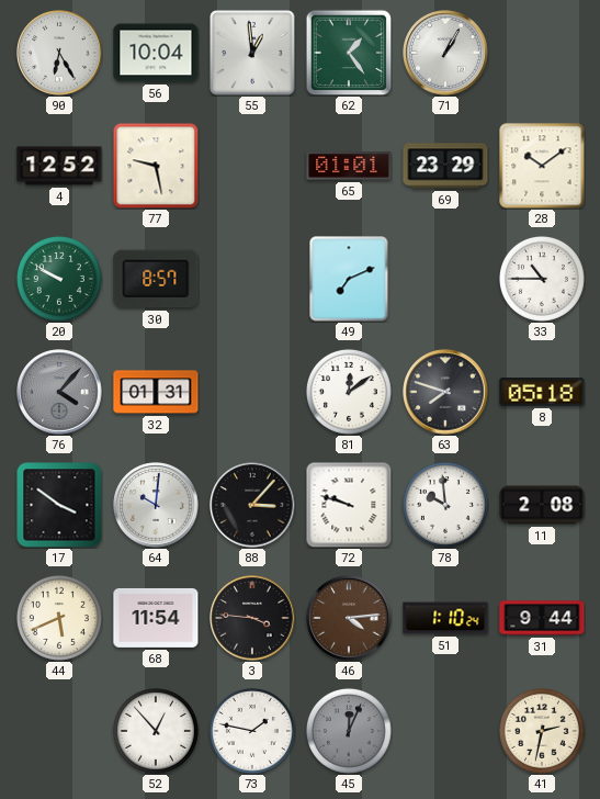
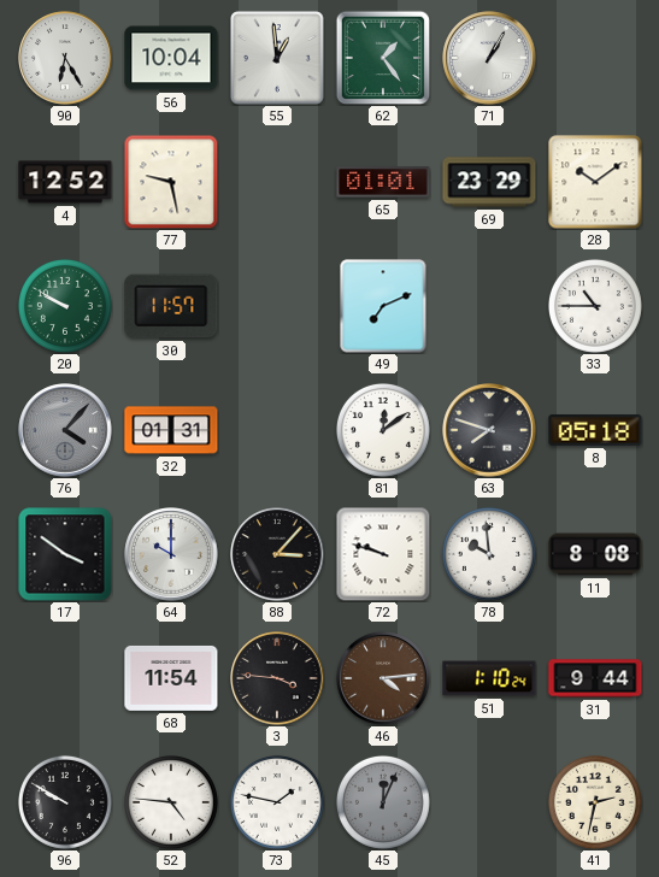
30: 8:57 -> 11:57
64: 10:01 -> 10:00
11: 2:08 -> 8:08
44: 5:41 -> none
96: none -> 9:50
52: 12:53 -> 4:46
